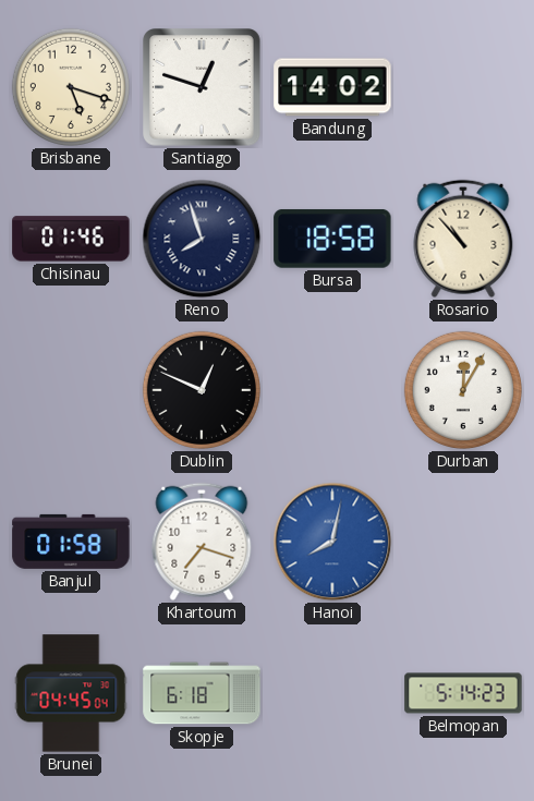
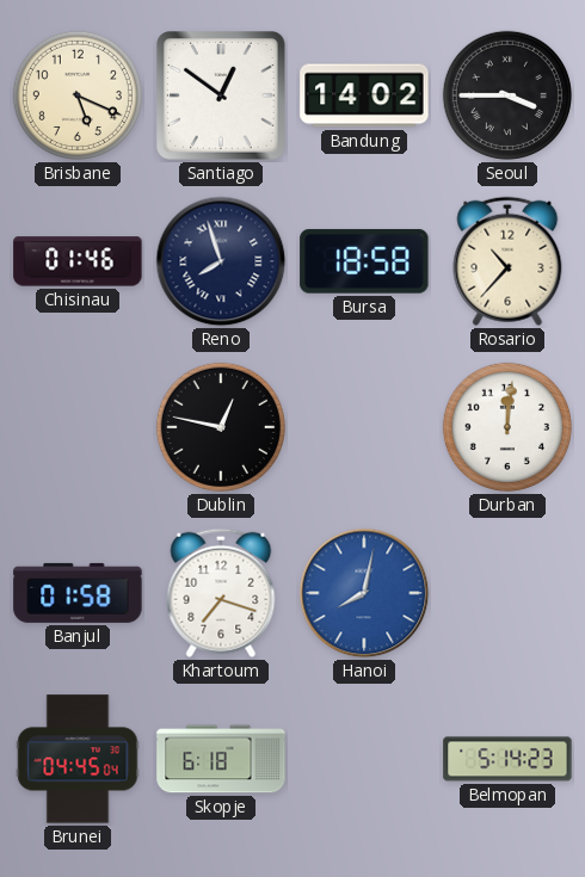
Brisbane: 5:18 -> 5:19
Santiago: 12:48 -> 12:51
Seoul: none -> 3:45
Rosario: 10:53 -> 10:37
Dublin: 12:49 -> 12:47
Durban: 12:05 -> 12:01
